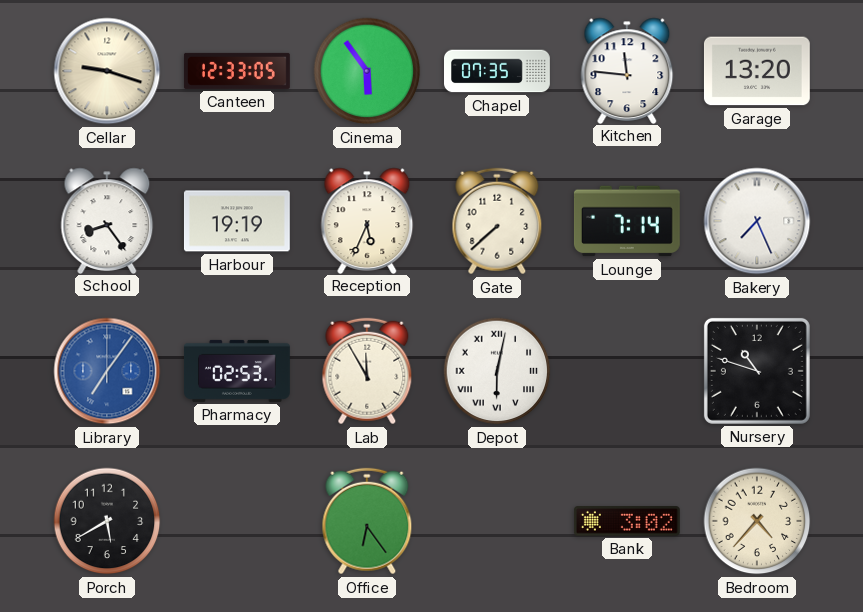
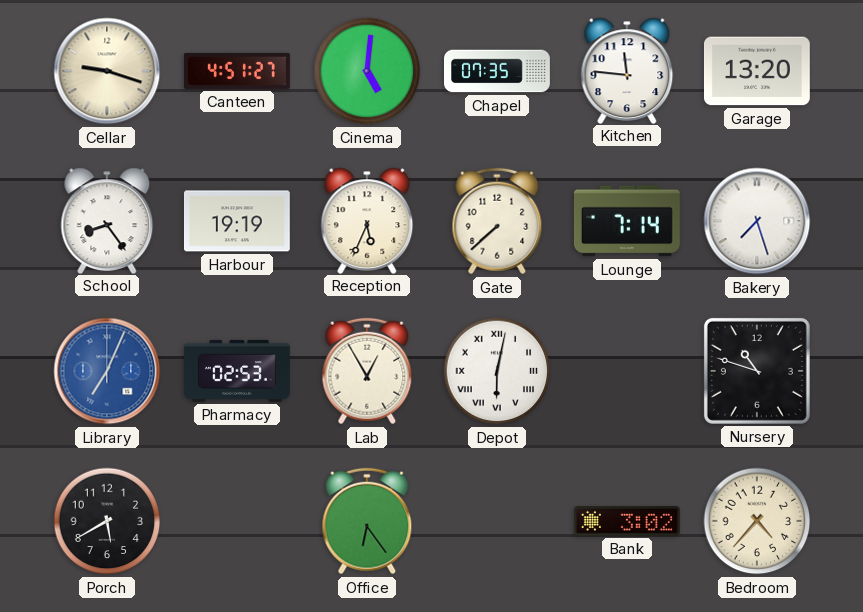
Canteen: 12:33 -> 4:51
Cinema: 5:54 -> 5:01
Bakery: 7:26 -> 7:27
Library: 7:06 -> 7:04
Lab: 11:55 -> 12:55
